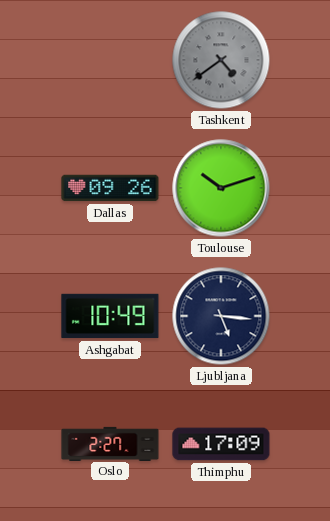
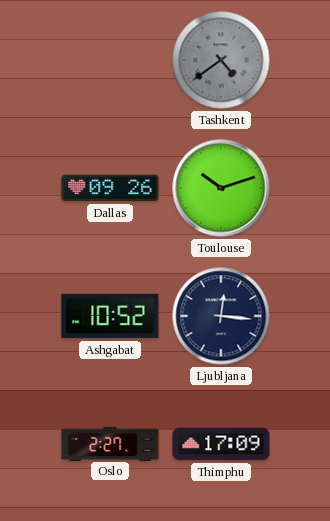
Ashgabat: 10:49 -> 10:52
Ljubljana: 5:16 -> 12:16
